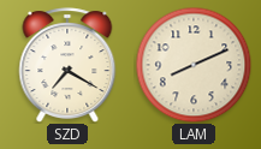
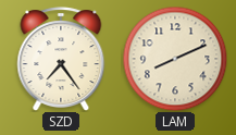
SZD: 7:20 -> 7:24
